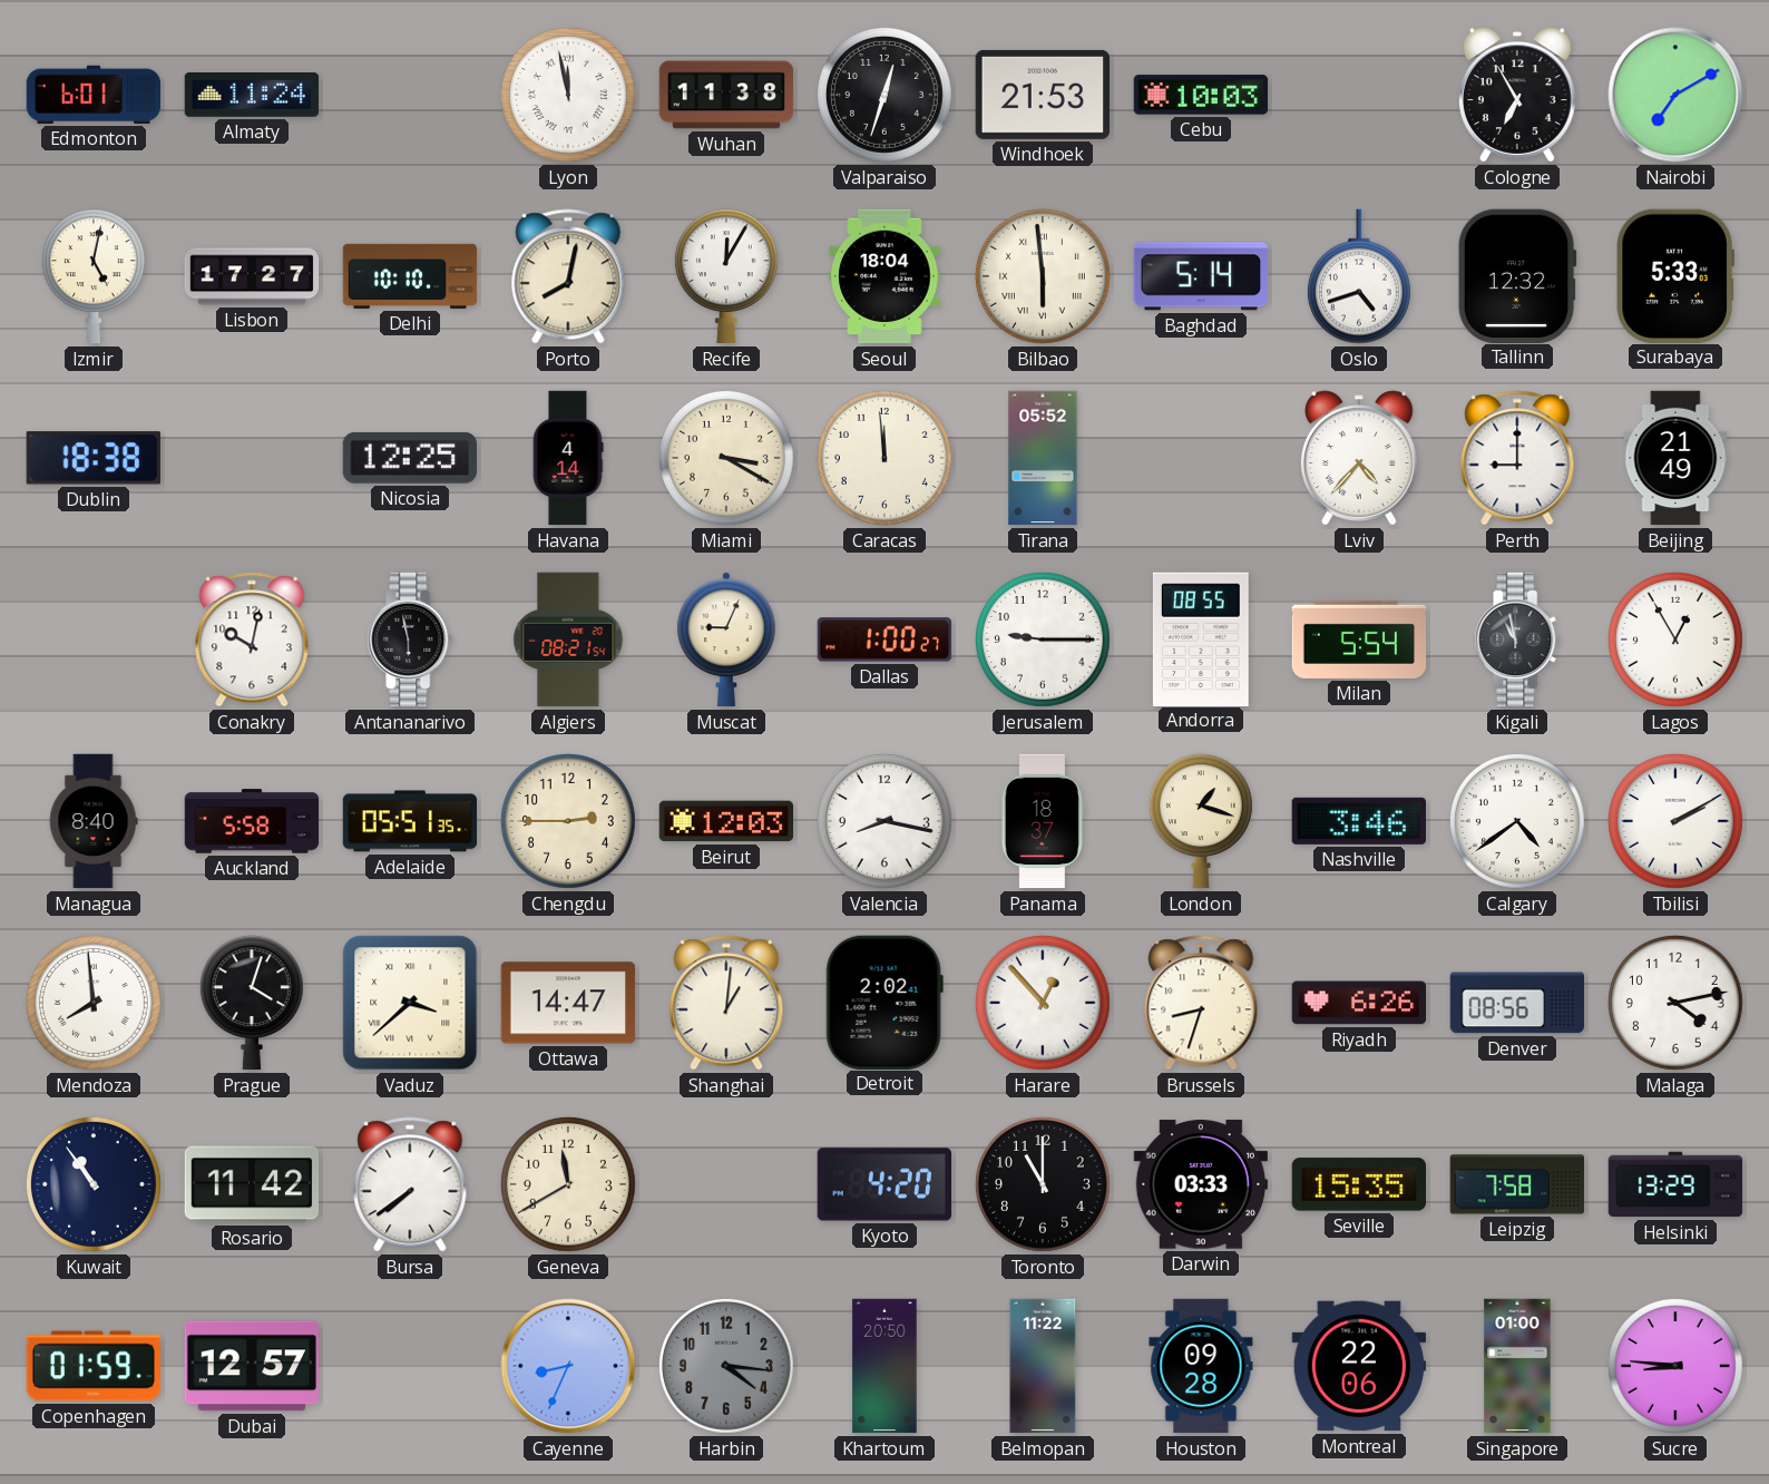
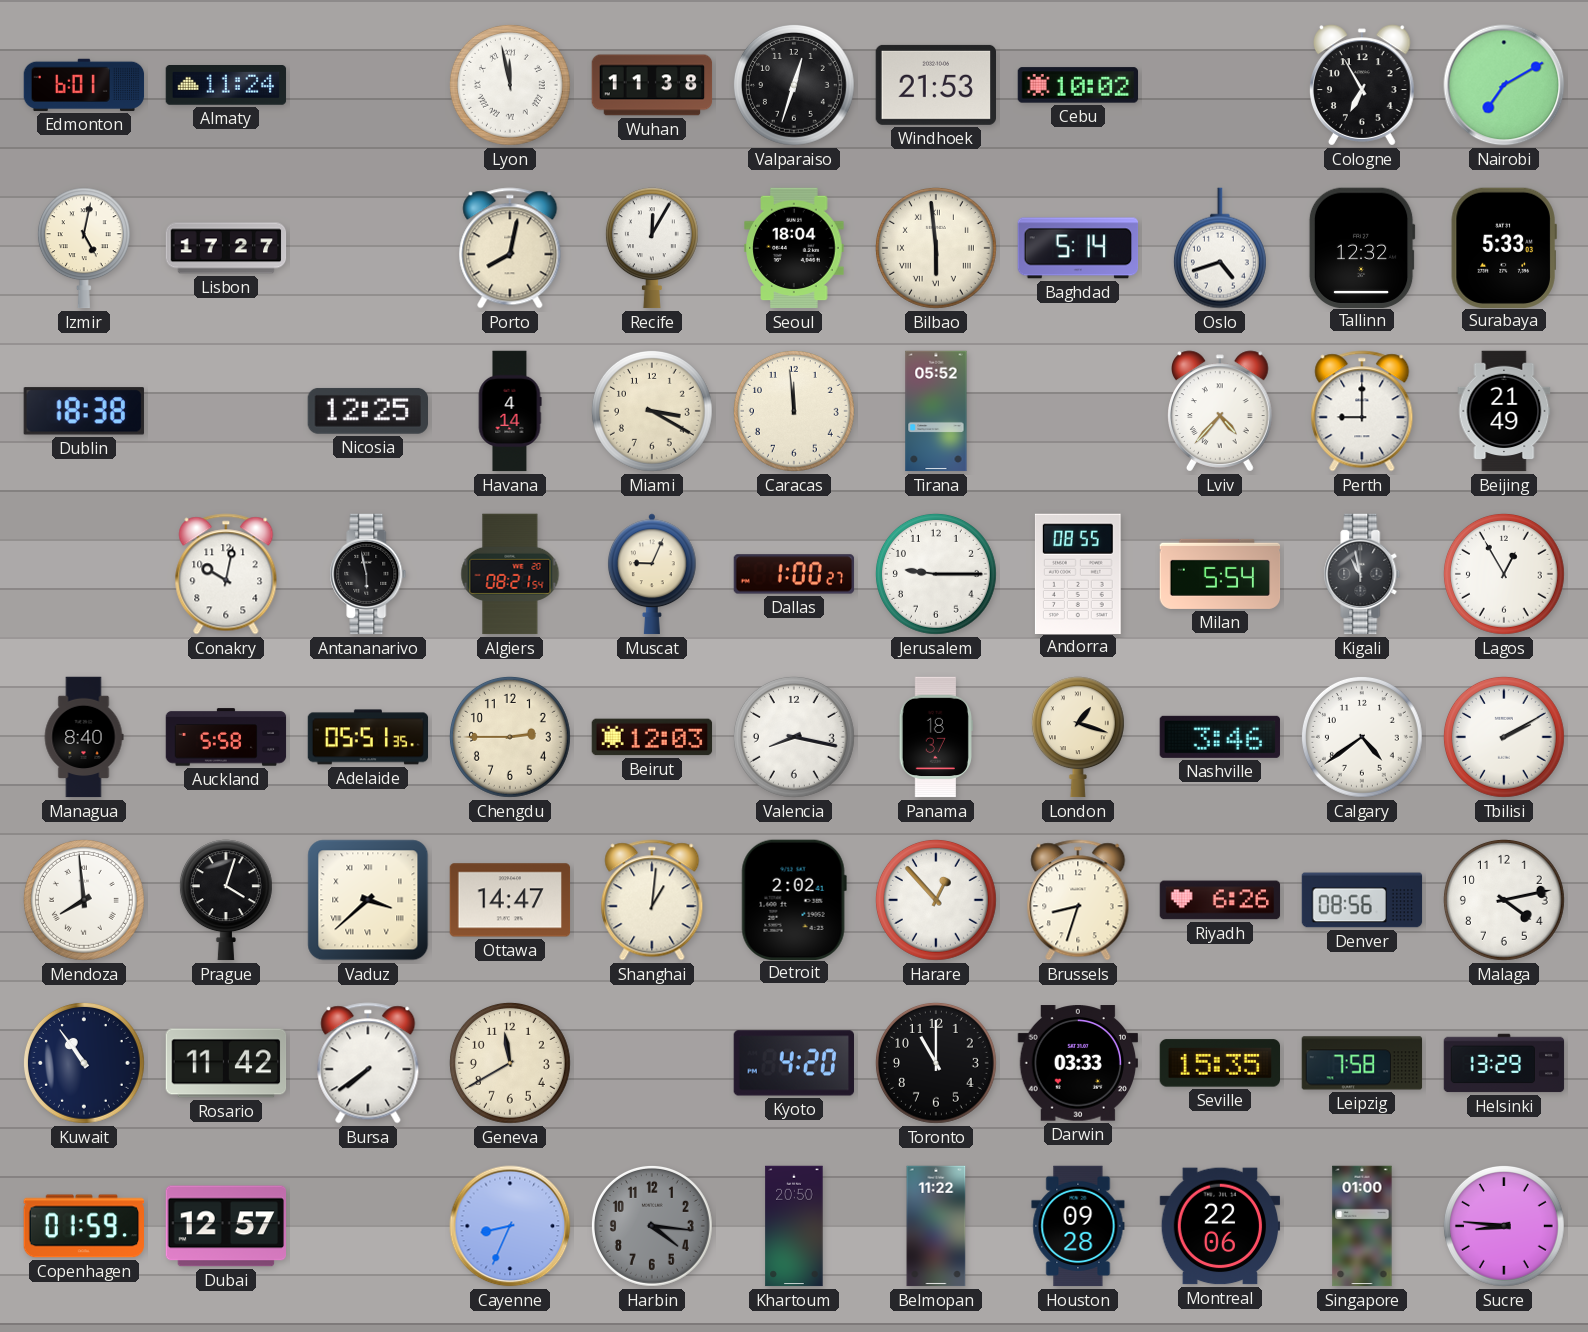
Cebu: 10:03 -> 10:02
Delhi: 10:10 -> none
